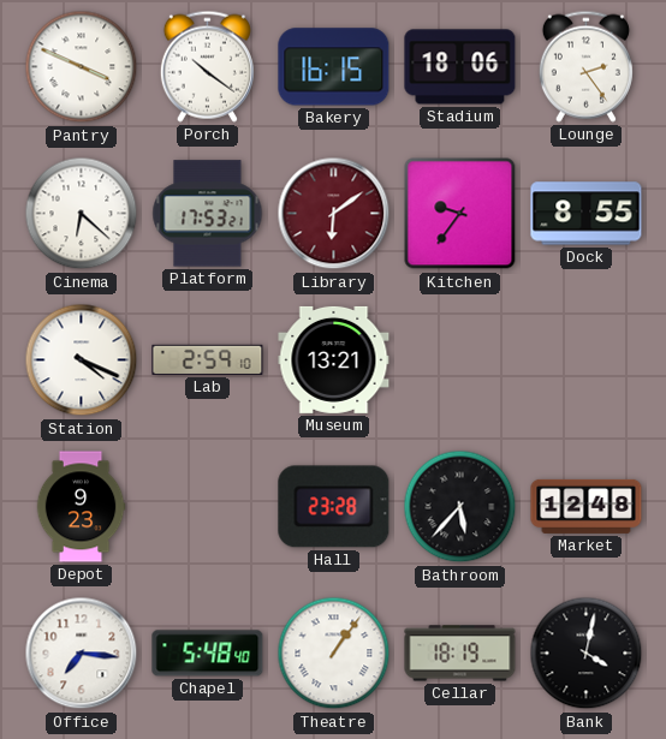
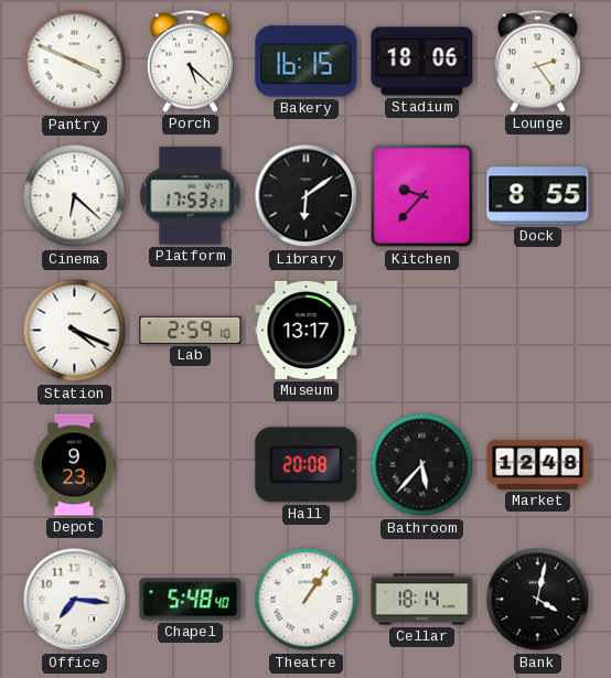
Porch: 10:21 -> 5:22
Library dial: burgundy -> black
Kitchen: 9:36 -> 9:37
Museum: 13:21 -> 13:17
Hall: 23:28 -> 20:08
Cellar: 18:19 -> 18:14
